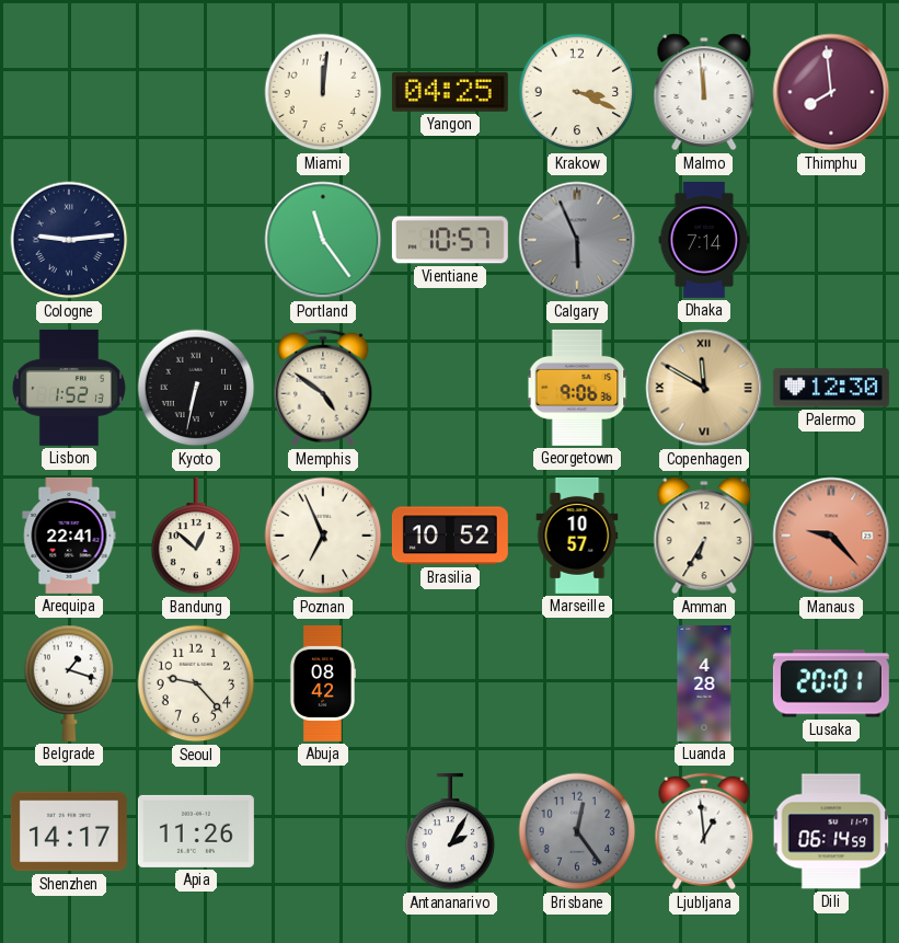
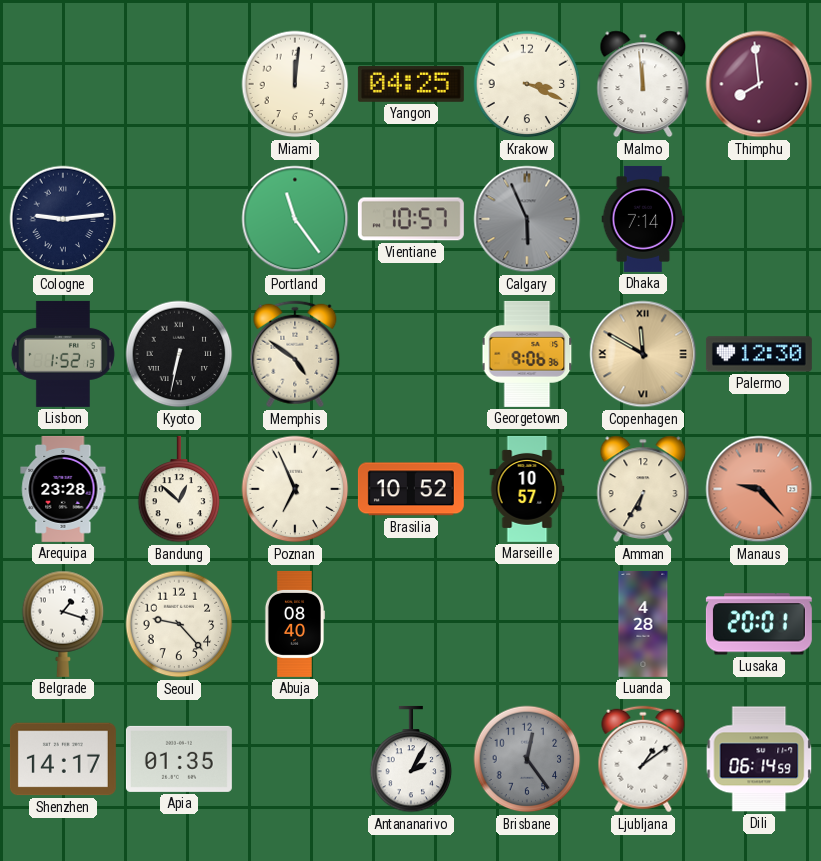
Arequipa: 22:41 -> 23:28
Abuja: 08:42 -> 08:40
Apia: 11:26 -> 01:35
Ljubljana: 12:59 -> 1:09
